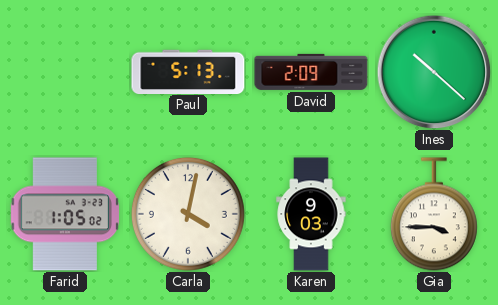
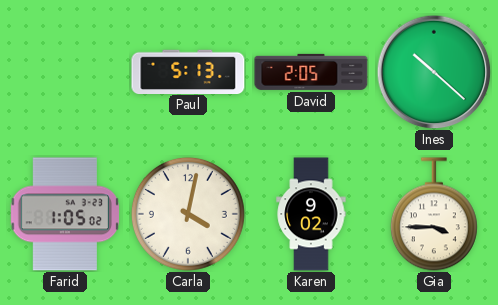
David: 2:09 -> 2:05
Karen: 9:03 -> 9:02
